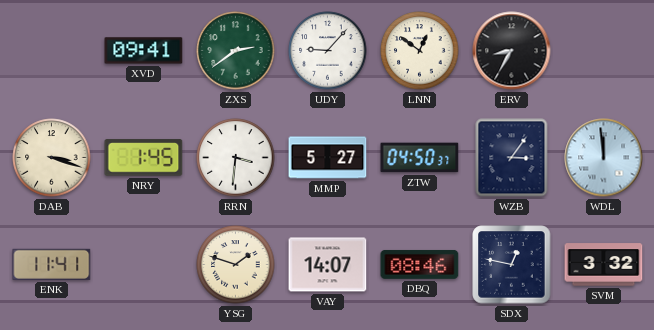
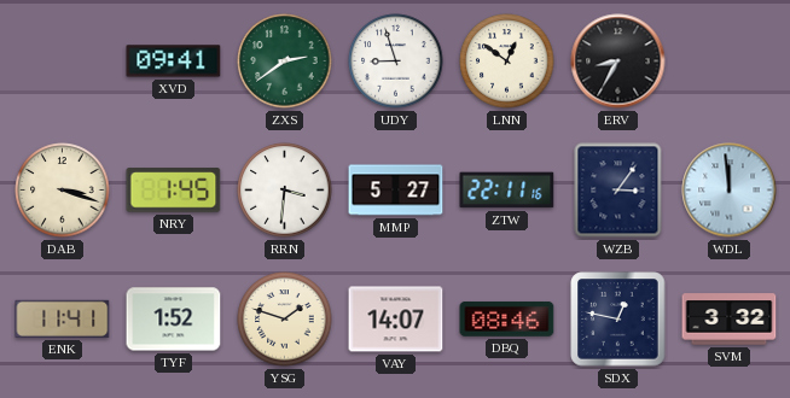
UDY: 9:07 -> 8:57
ZTW: 04:50 -> 22:11
TYF: none -> 1:52
